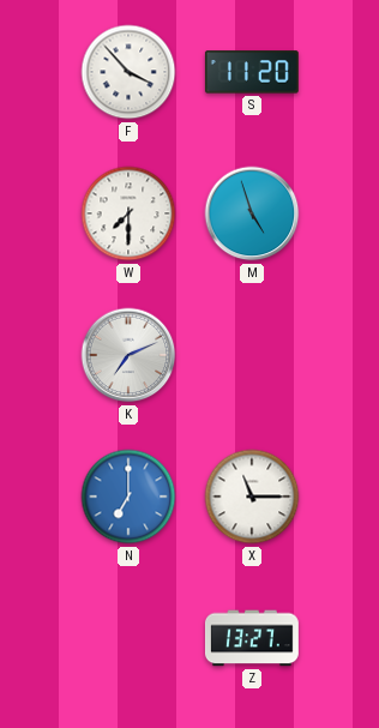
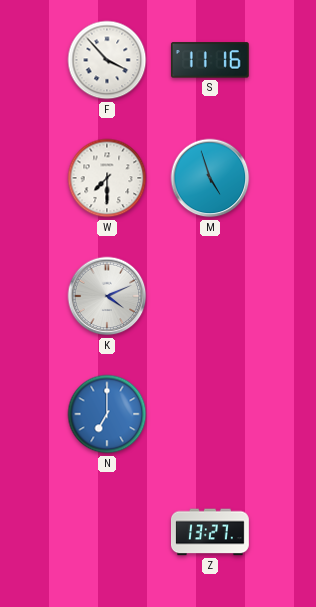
S: 11:20 -> 11:16
K: 7:11 -> 4:11
X: 11:15 -> none
